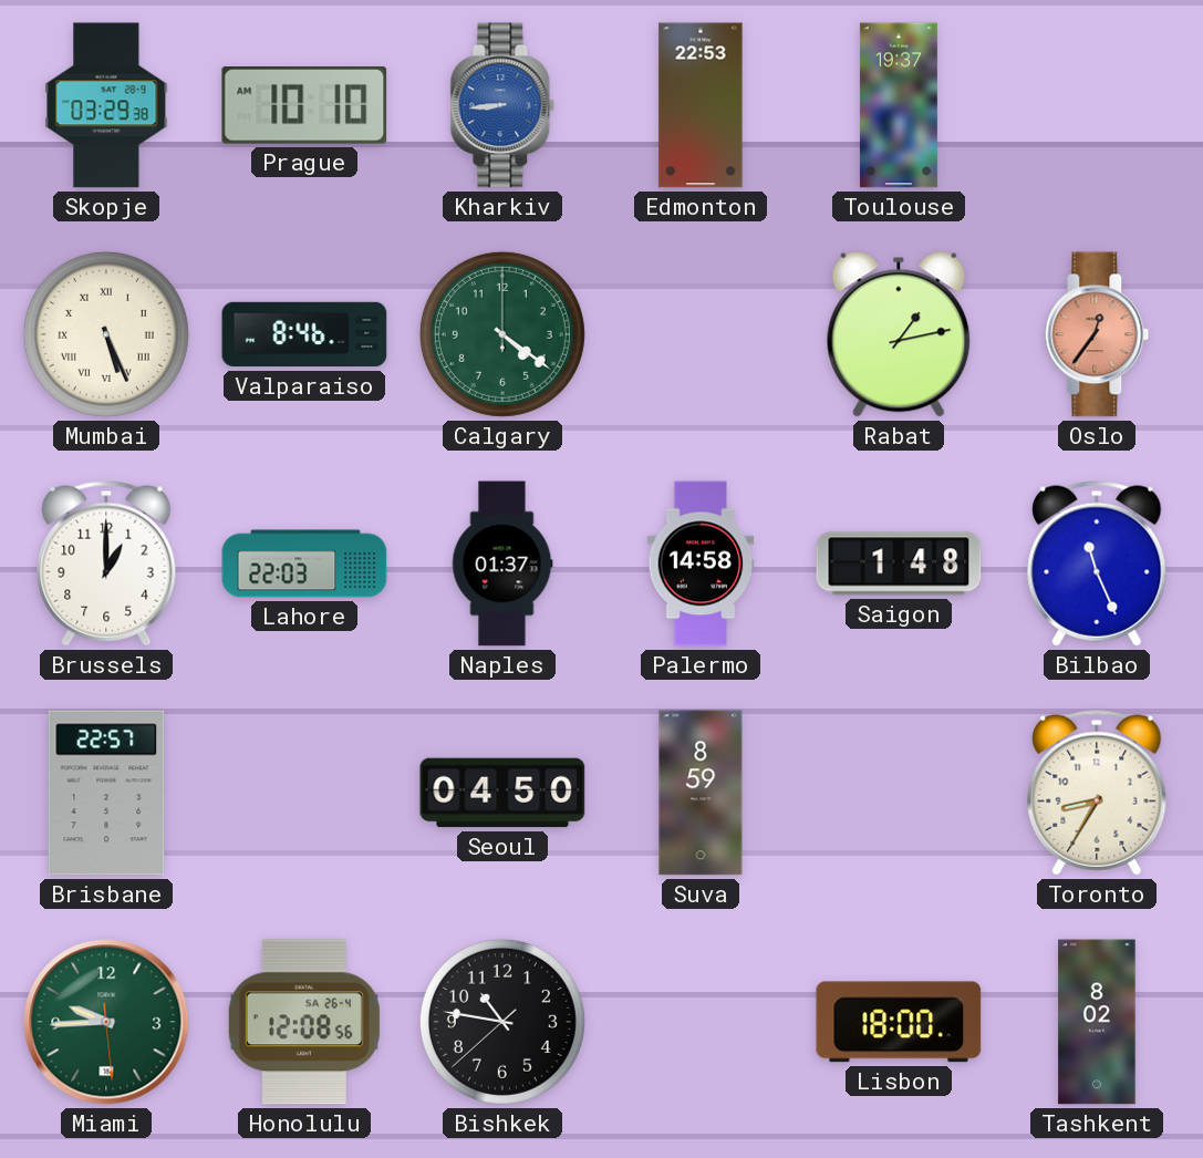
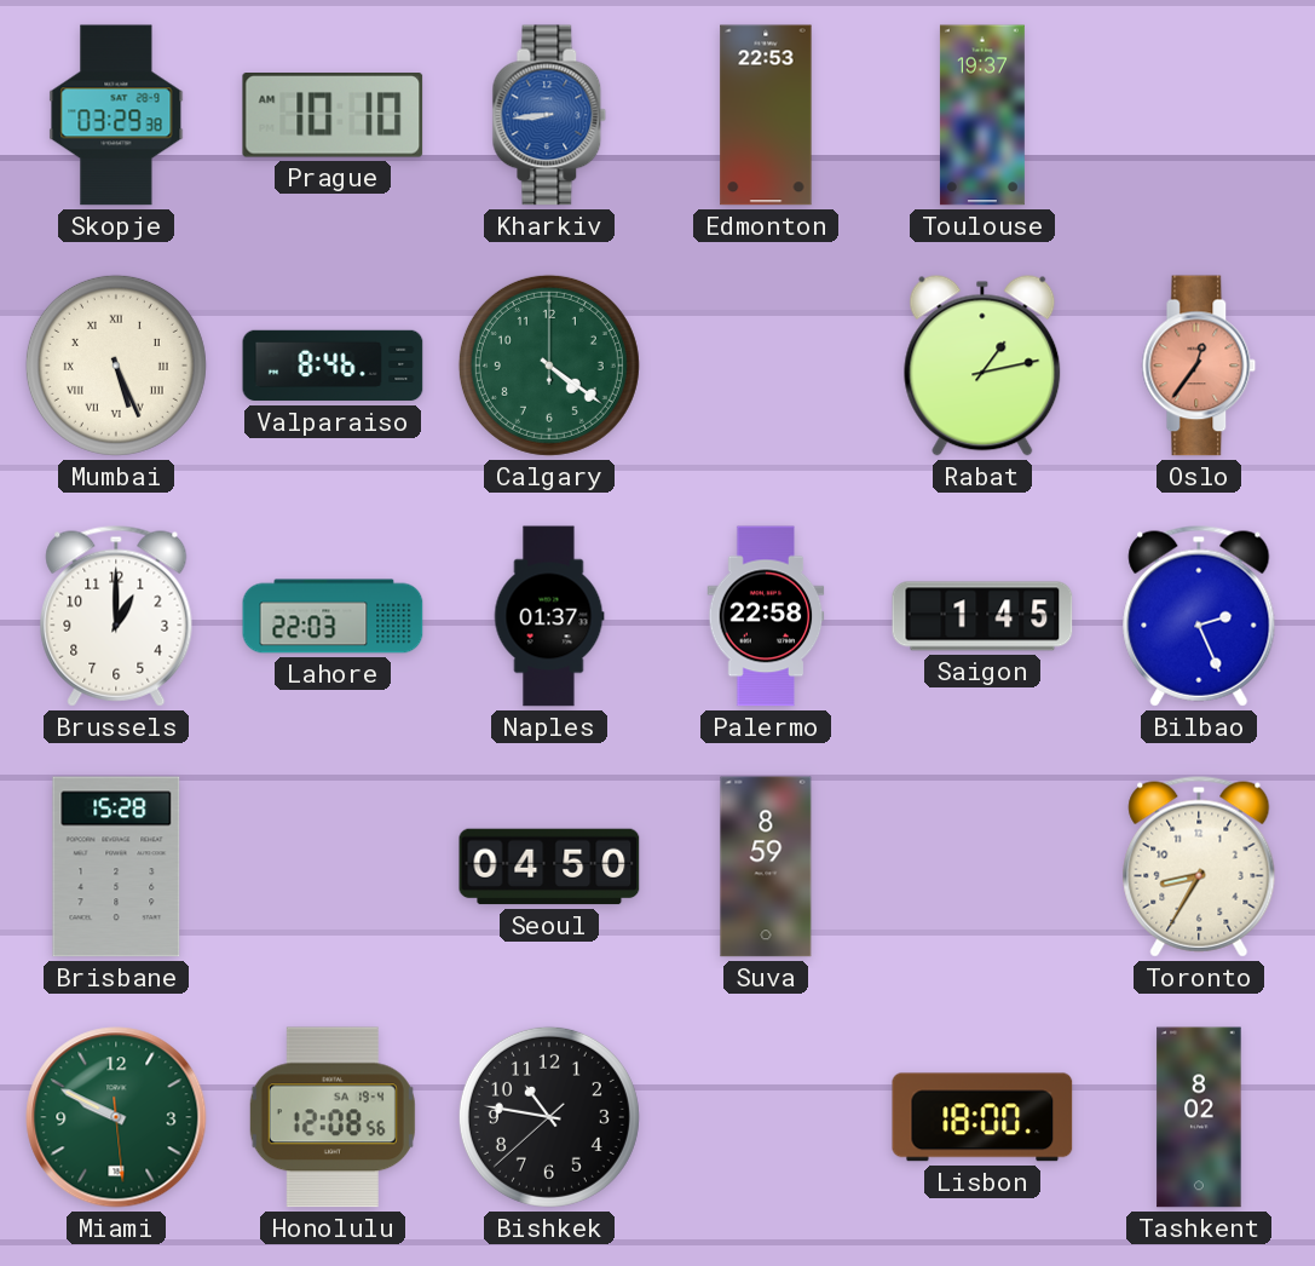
Palermo: 14:58 -> 22:58
Saigon: 1:48 -> 1:45
Bilbao: 11:26 -> 2:26
Brisbane: 22:57 -> 15:28
Miami: 9:44 -> 9:49
Honolulu date: SA 26-4 -> SA 19-4
